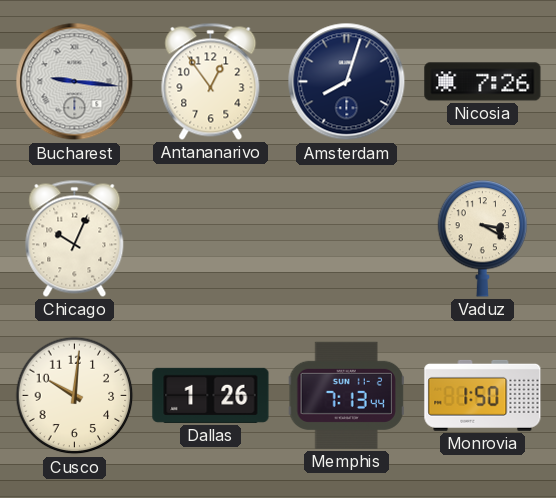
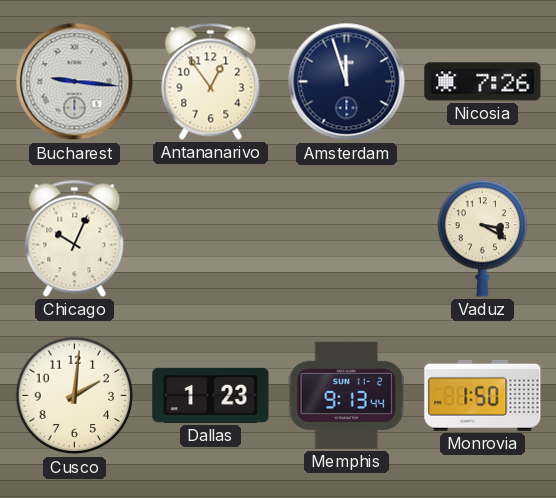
Amsterdam: 8:03 -> 11:57
Cusco: 10:01 -> 2:01
Dallas: 1:26 -> 1:23
Memphis: 7:13 -> 9:13
